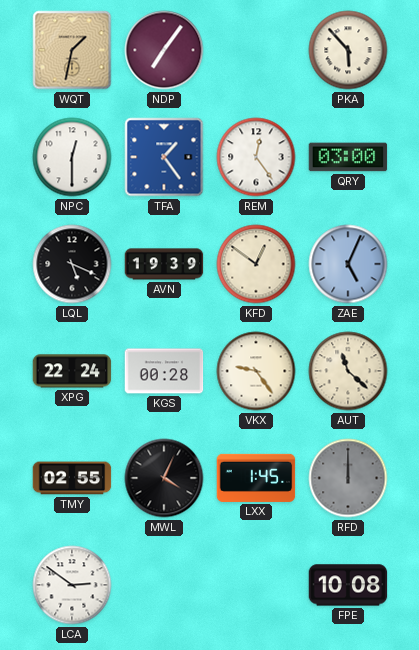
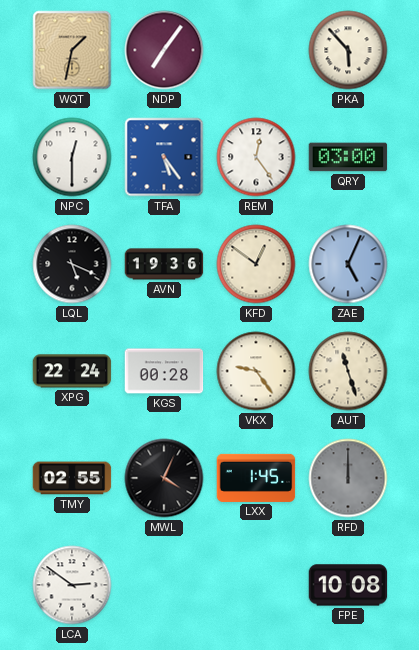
TFA: 1:24 -> 5:24
AVN: 19:39 -> 19:36
AUT: 11:22 -> 11:27
